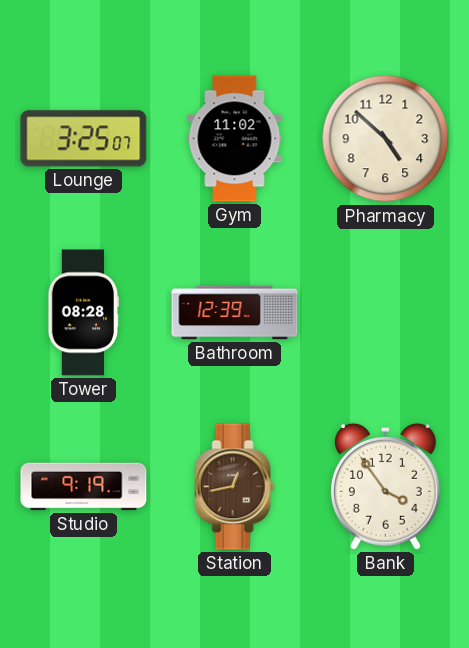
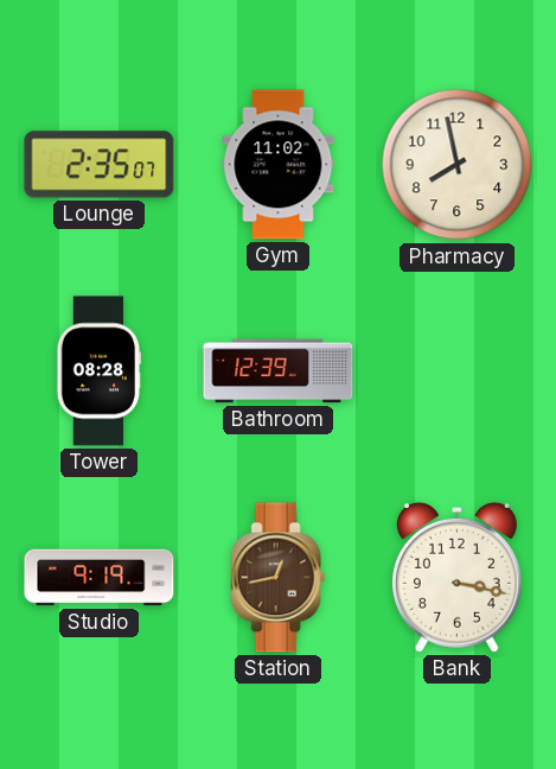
Lounge: 3:25 -> 2:35
Pharmacy: 4:52 -> 7:58
Bank: 3:54 -> 3:17
